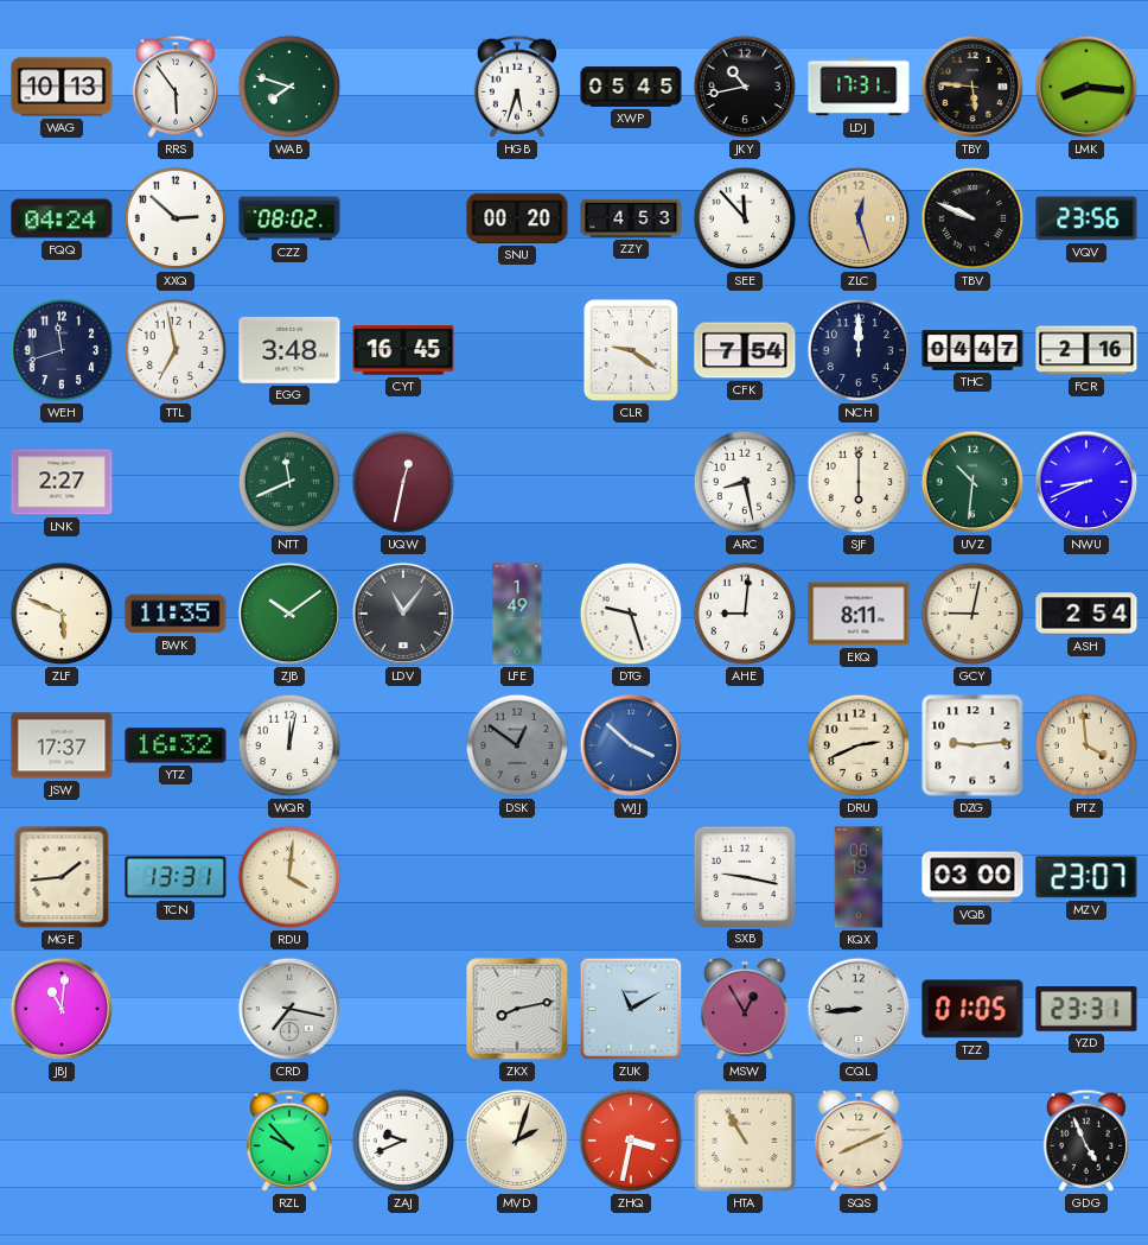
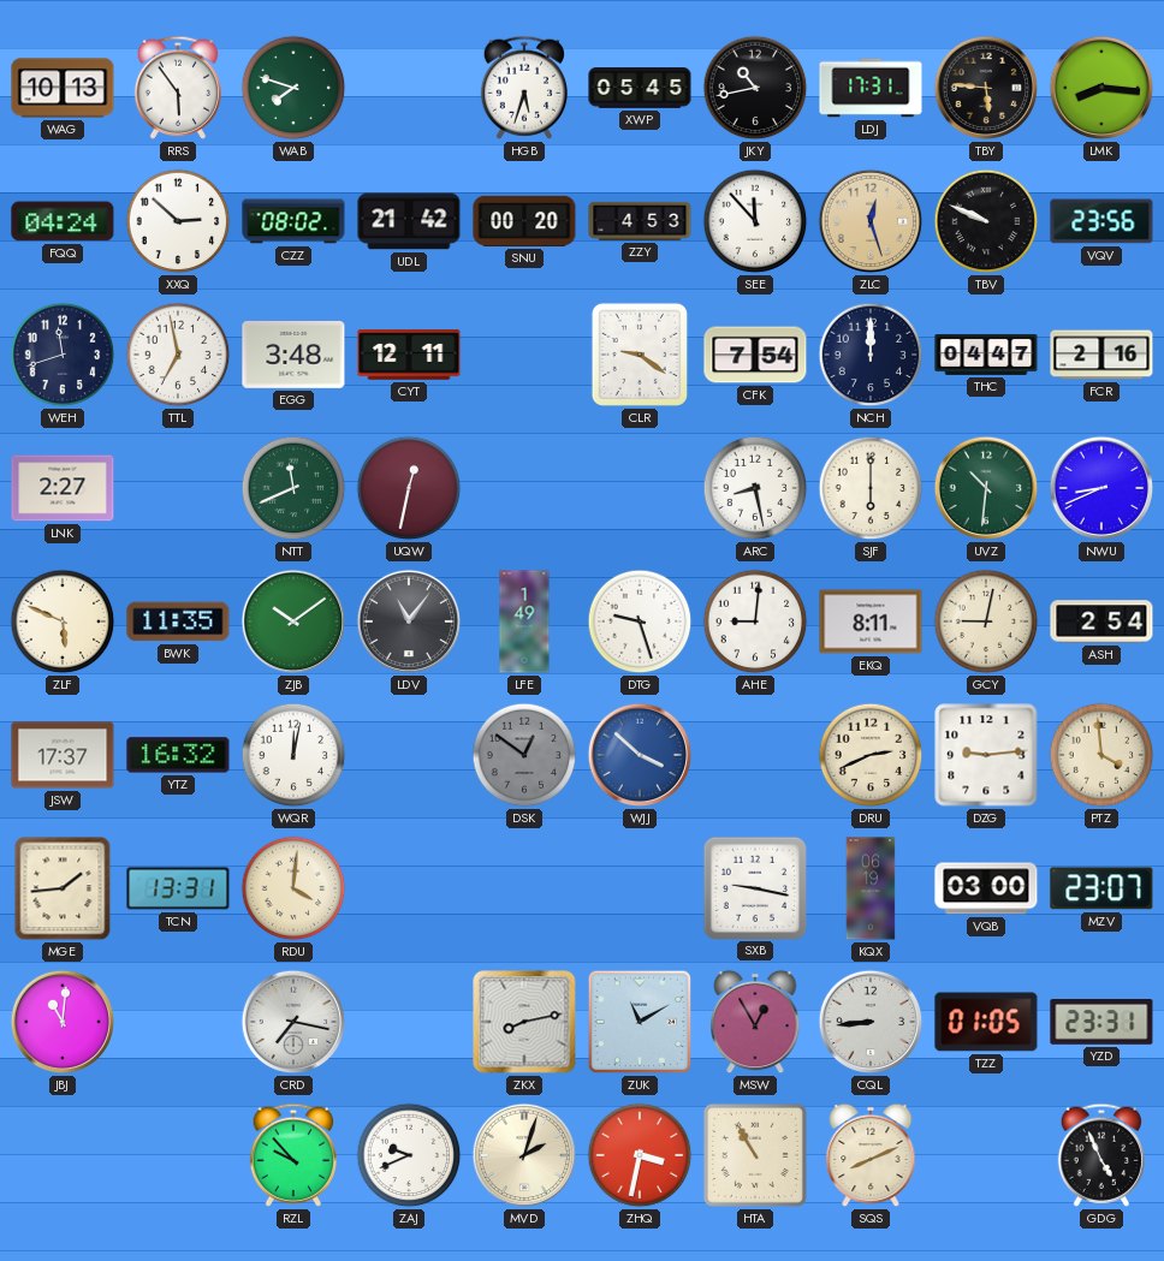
UDL: none -> 21:42
CYT: 16:45 -> 12:11
